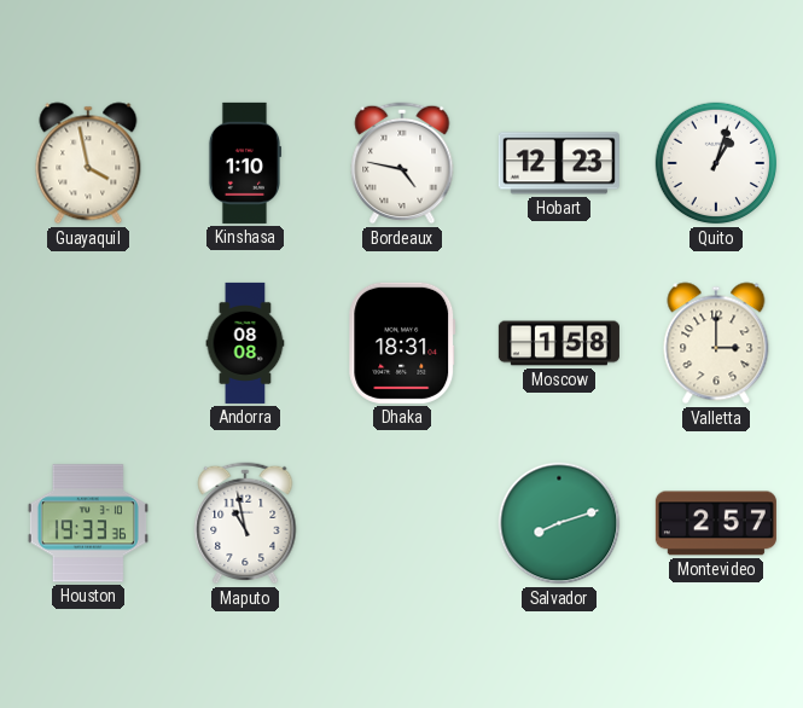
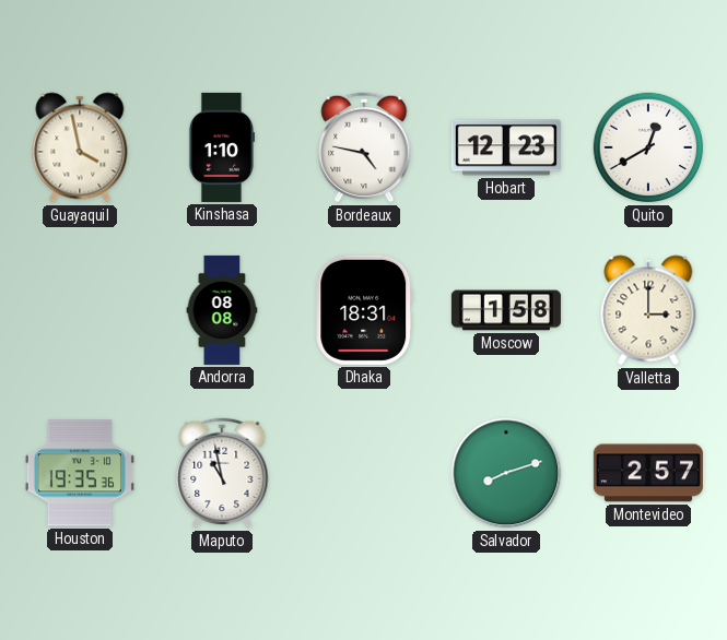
Quito: 1:03 -> 12:40
Houston: 19:33 -> 19:35
